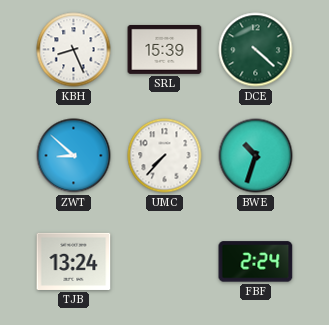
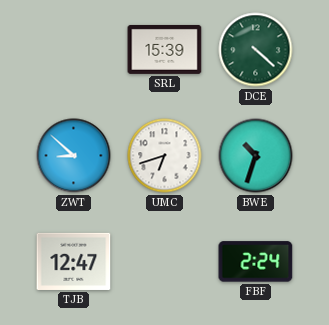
KBH: 8:26 -> none
UMC: 7:37 -> 6:42
TJB: 13:24 -> 12:47
